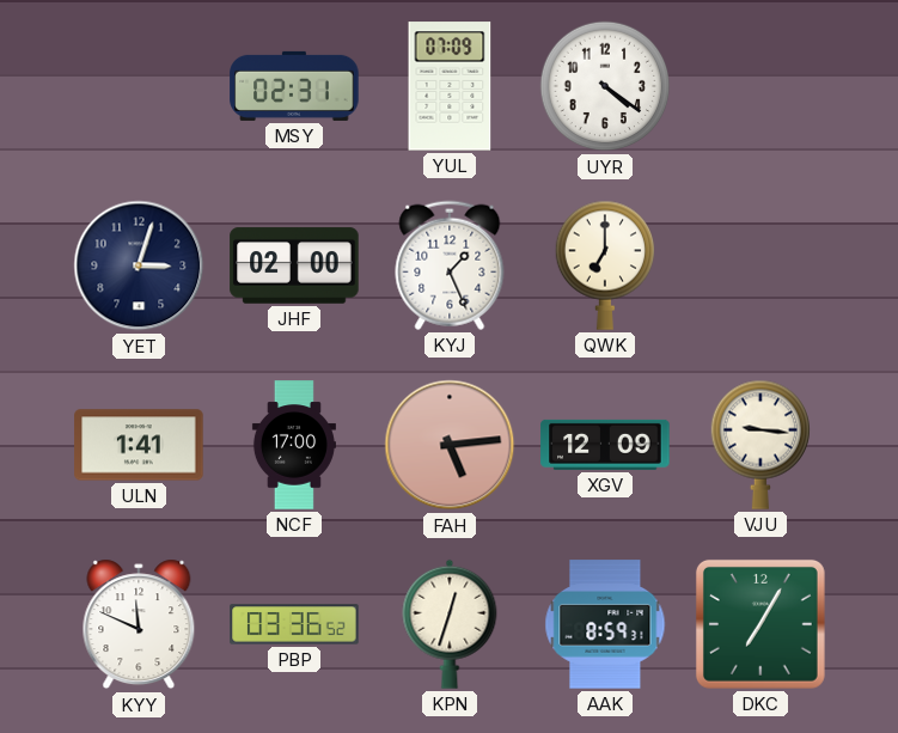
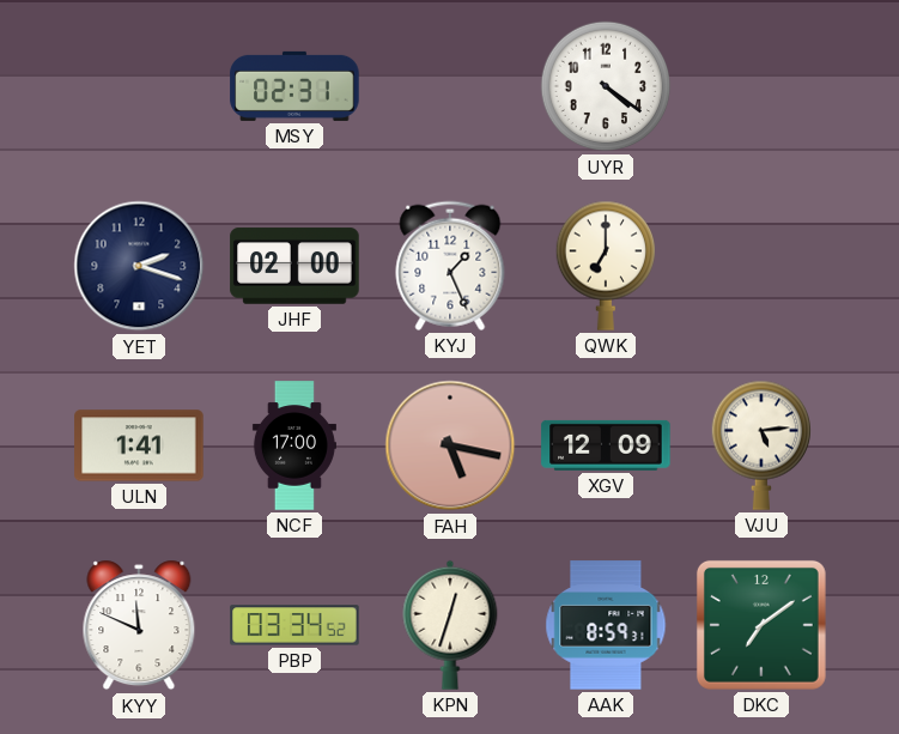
YUL: 07:09 -> none
YET: 3:03 -> 2:18
FAH: 5:14 -> 5:17
VJU: 9:16 -> 5:14
PBP: 03:36 -> 03:34
DKC: 7:05 -> 7:09
